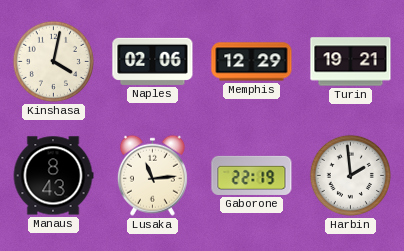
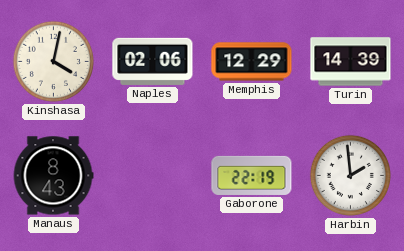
Turin: 19:21 -> 14:39
Lusaka: 11:14 -> none
